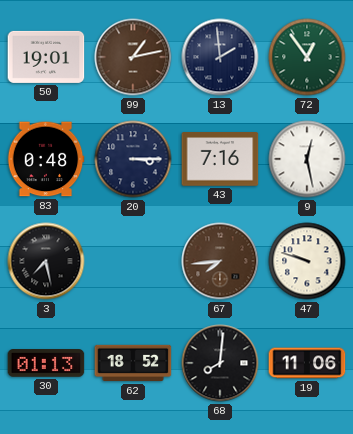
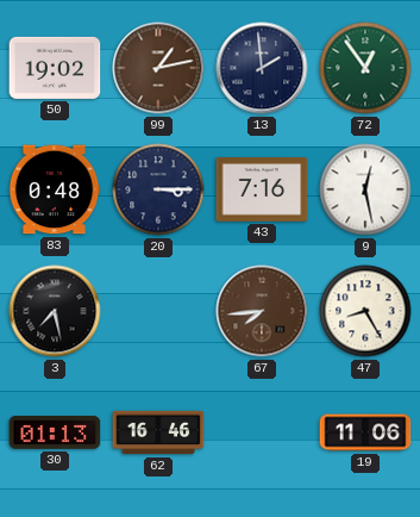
50: 19:01 -> 19:02
47: 9:48 -> 8:25
62: 18:52 -> 16:46
68: 8:01 -> none
